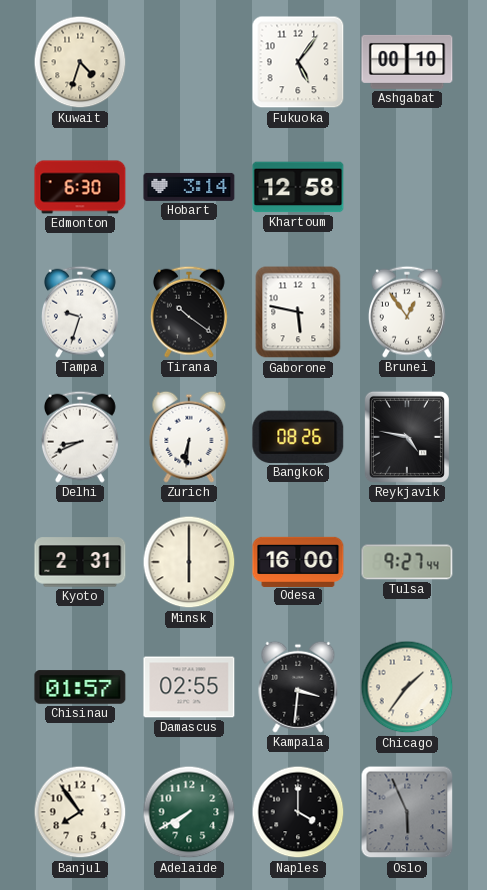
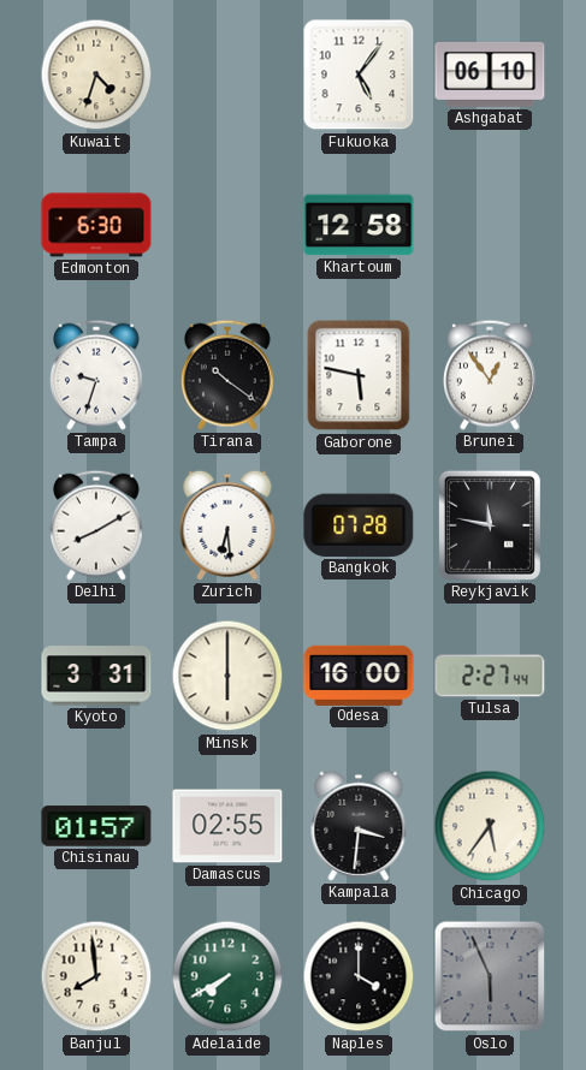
Ashgabat: 00:10 -> 06:10
Hobart: 3:14 -> none
Delhi: 8:41 -> 8:10
Zurich: 6:31 -> 6:29
Bangkok: 08:26 -> 07:28
Reykjavik: 4:47 -> 11:47
Kyoto: 2:31 -> 3:31
Tulsa: 9:27 -> 2:27
Chicago: 1:36 -> 5:36
Banjul: 7:54 -> 7:59
